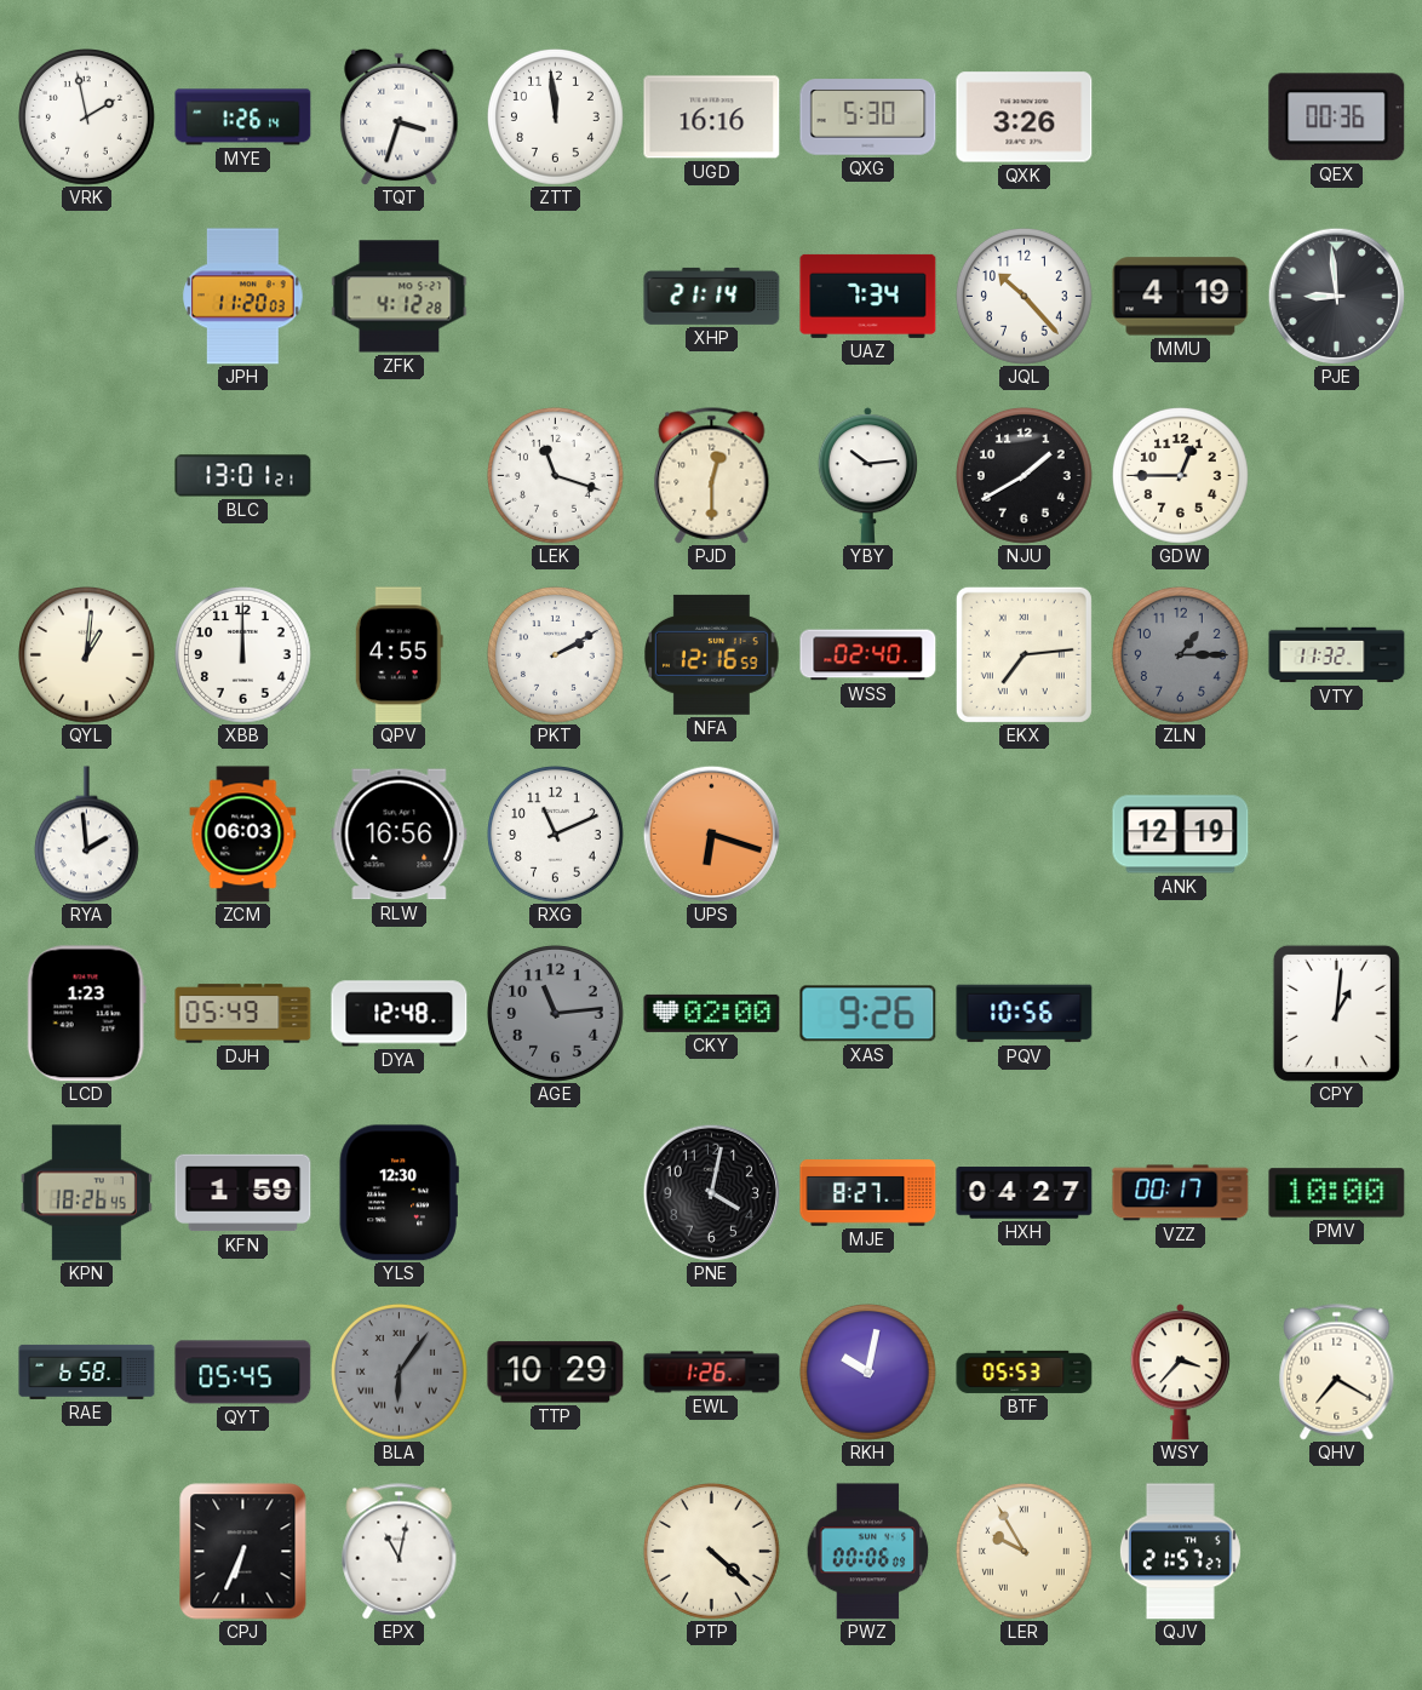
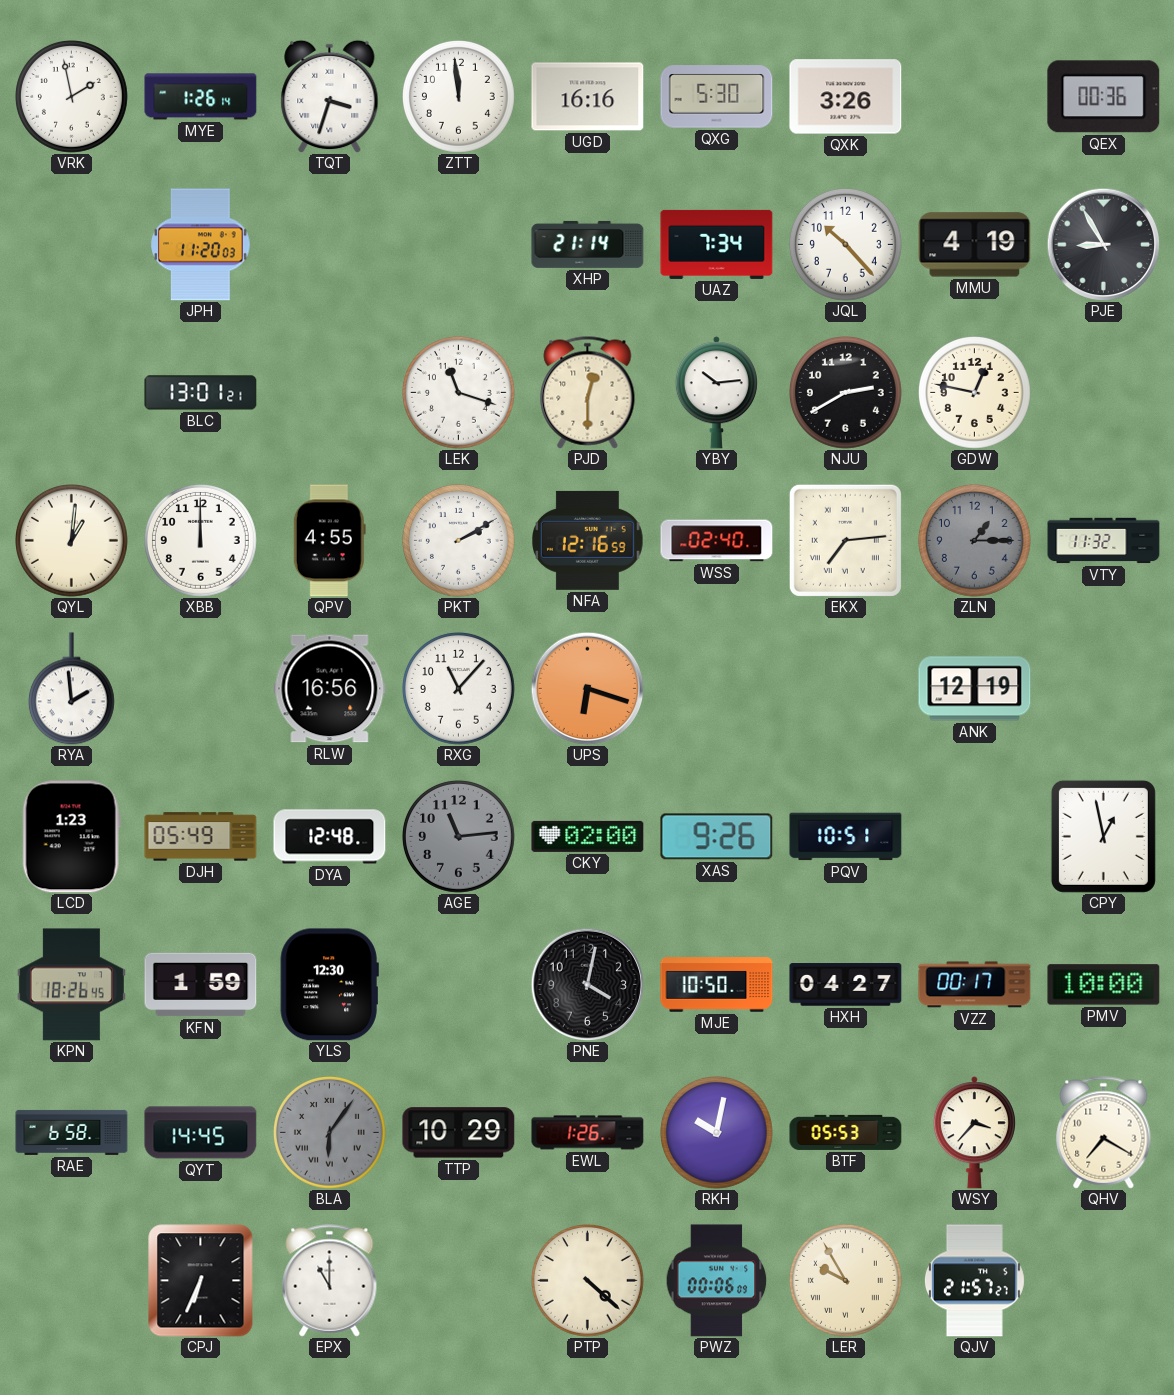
ZFK: 4:12 -> none
PJE: 8:59 -> 8:55
NJU: 1:40 -> 2:40
GDW: 12:45 -> 12:47
ZCM: 06:03 -> none
RXG: 11:11 -> 11:07
PQV: 10:56 -> 10:51
CPY: 1:01 -> 12:58
MJE: 8:27 -> 10:50
QYT: 05:45 -> 14:45
EPX: 11:02 -> 11:00
